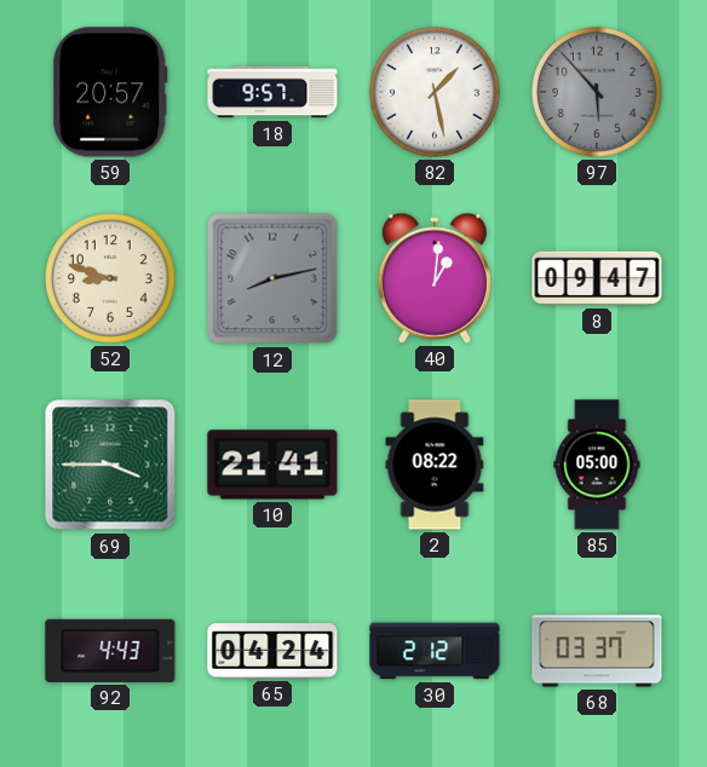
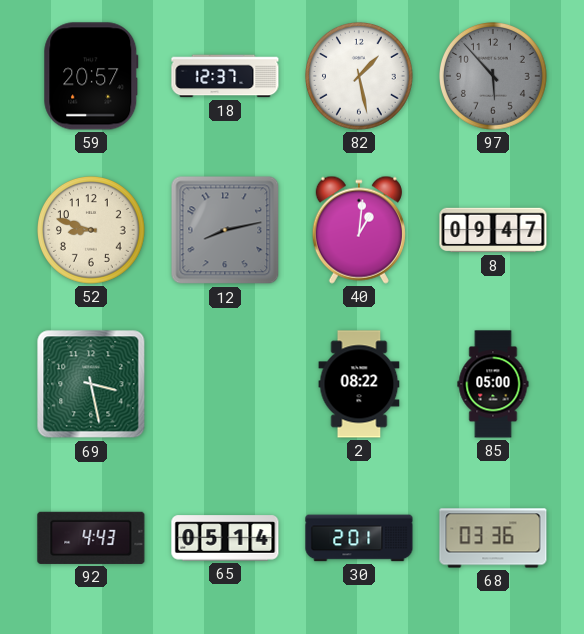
18: 9:57 -> 12:37
69: 3:45 -> 3:28
10: 21:41 -> none
65: 04:24 -> 05:14
30: 2:12 -> 2:01
68: 03:37 -> 03:36
